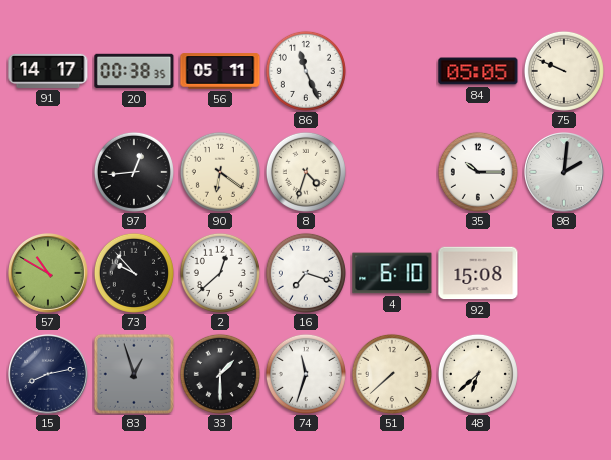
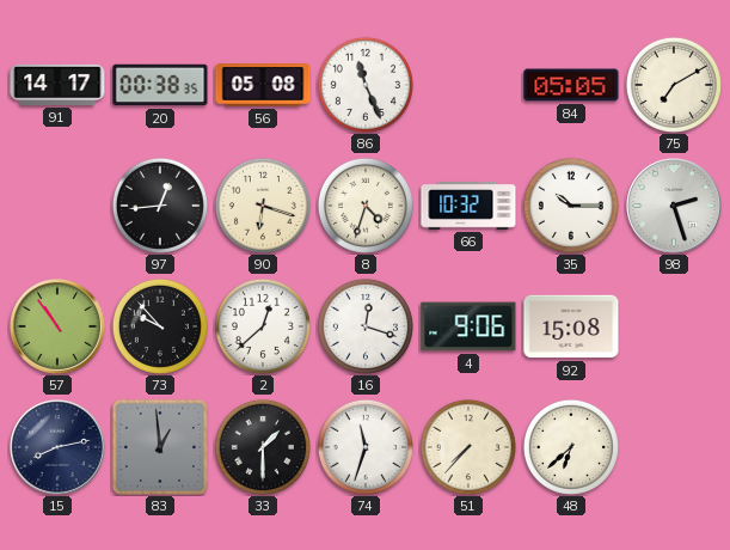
56: 05:11 -> 05:08
75: 9:49 -> 7:10
90: 6:21 -> 6:18
66: none -> 10:32
98: 2:01 -> 2:27
57: 10:50 -> 10:54
16: 7:18 -> 12:18
4: 6:10 -> 9:06
83: 12:57 -> 12:59
51: 7:38 -> 7:37
